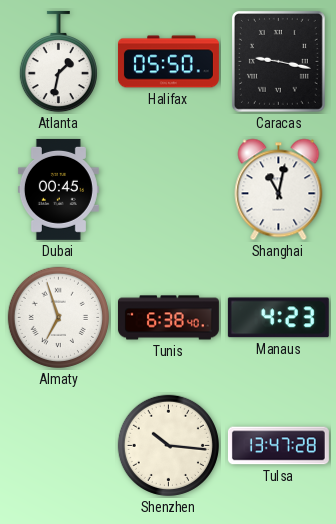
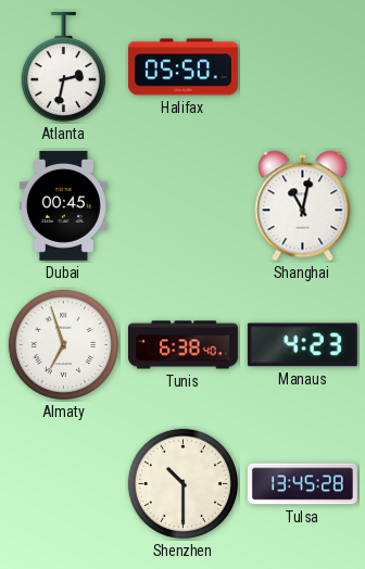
Atlanta: 1:32 -> 2:32
Caracas: 9:17 -> none
Shenzhen: 10:16 -> 10:30
Tulsa: 13:47 -> 13:45
